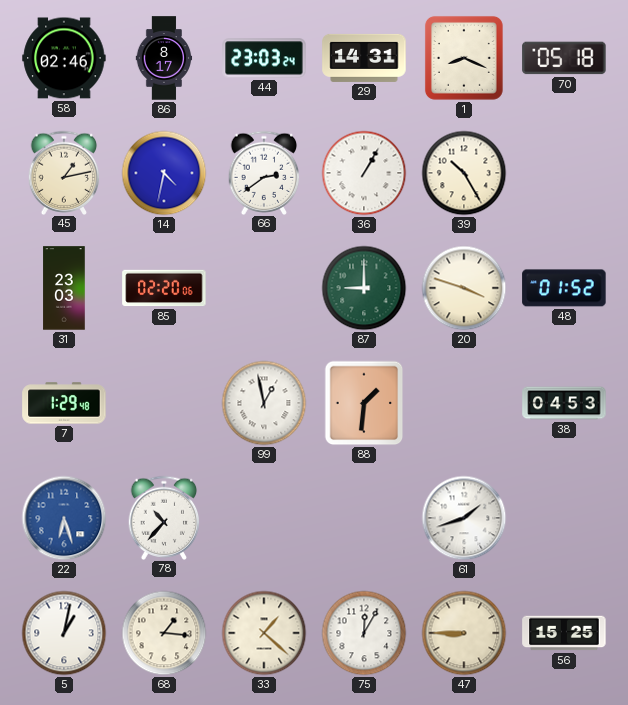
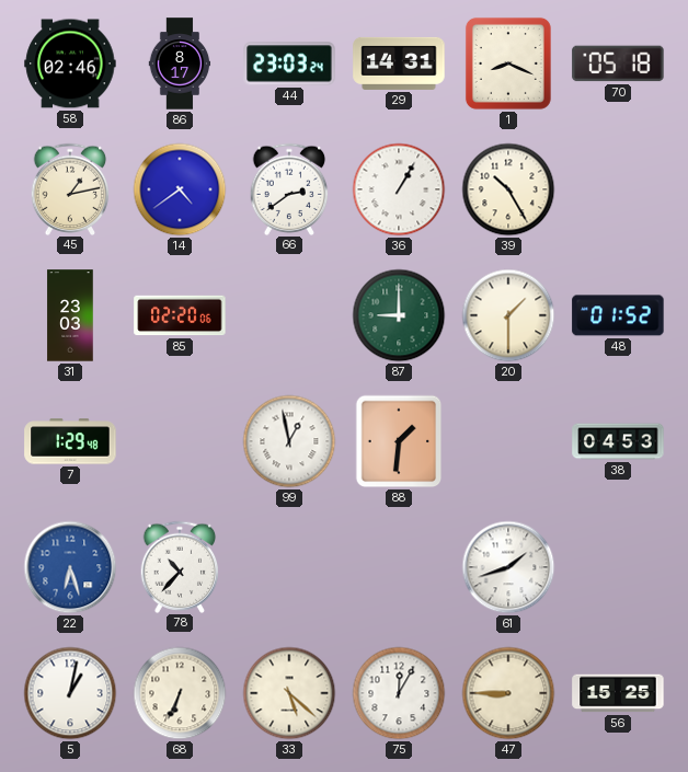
14: 4:32 -> 4:39
20: 3:48 -> 1:30
68: 1:16 -> 6:34
33: 1:22 -> 5:22
